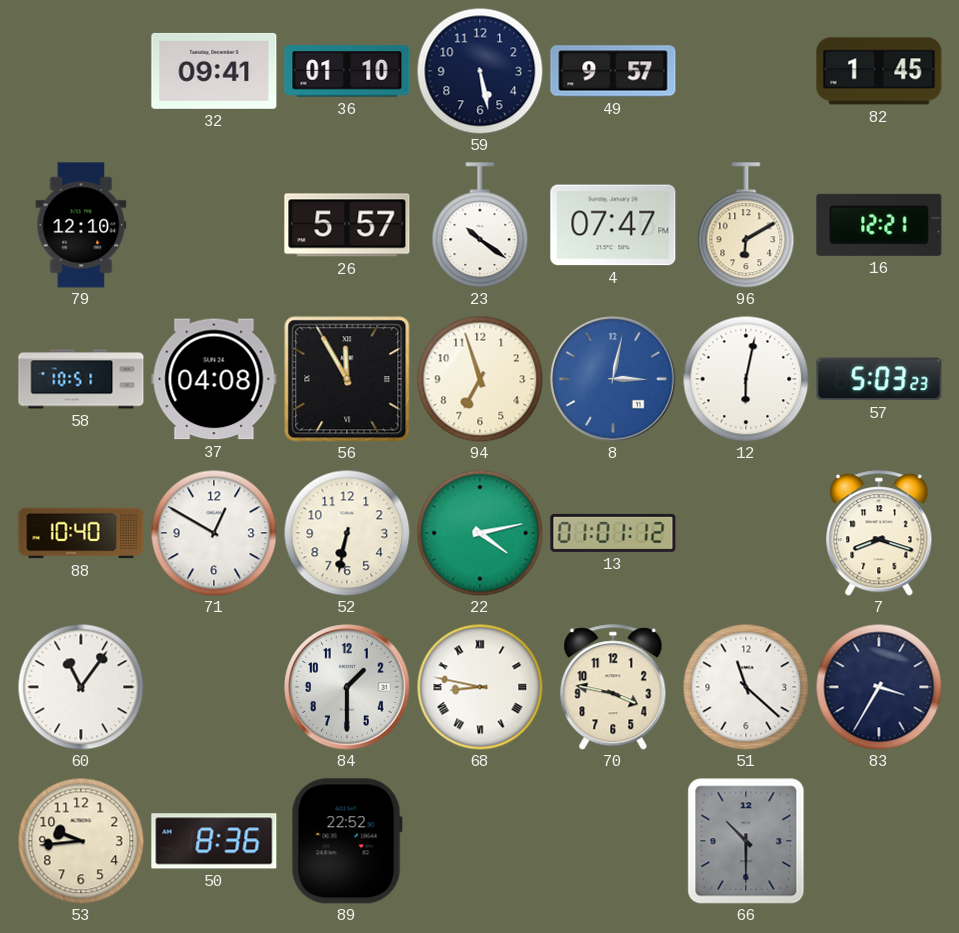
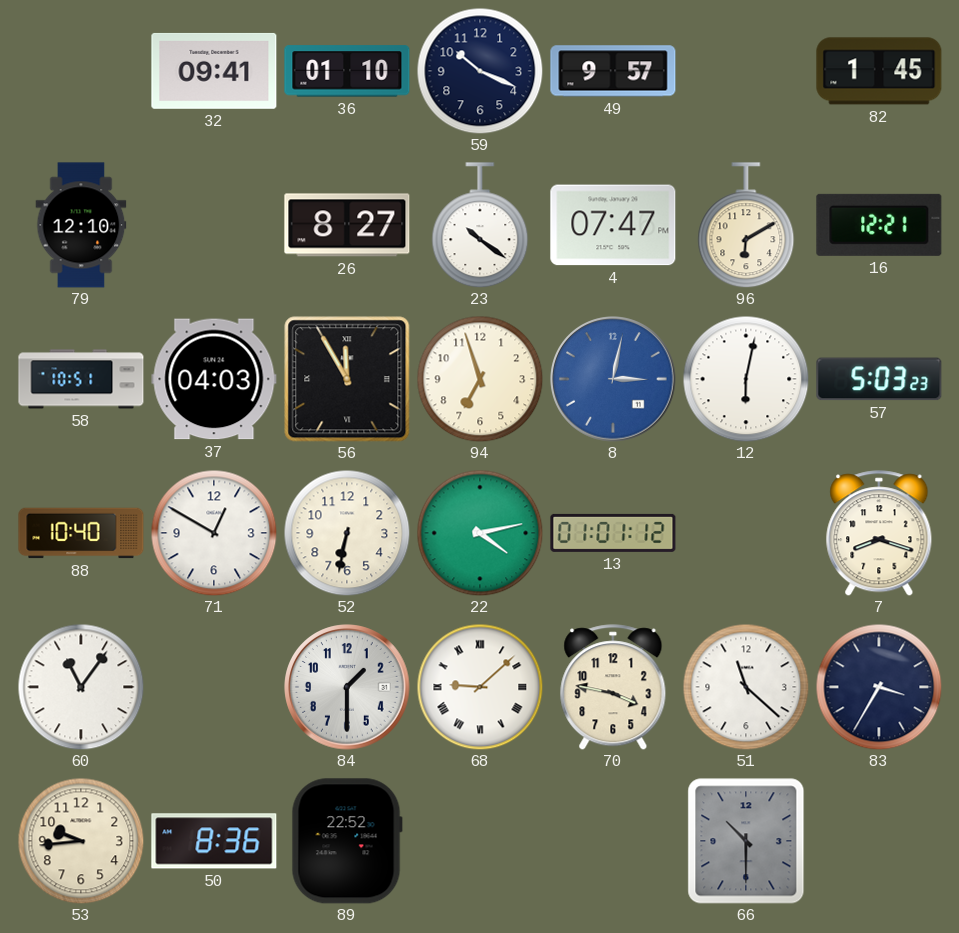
59: 5:28 -> 10:19
26: 5:57 -> 8:27
37: 04:08 -> 04:03
68: 8:47 -> 9:08
